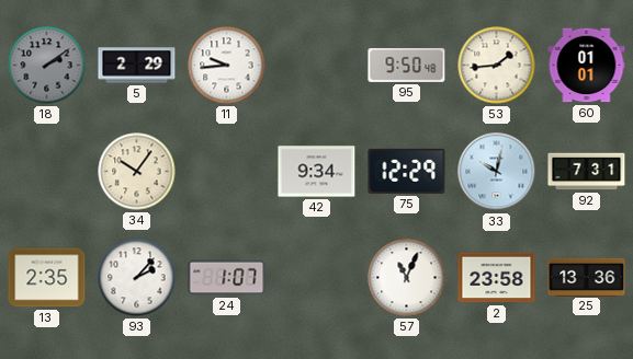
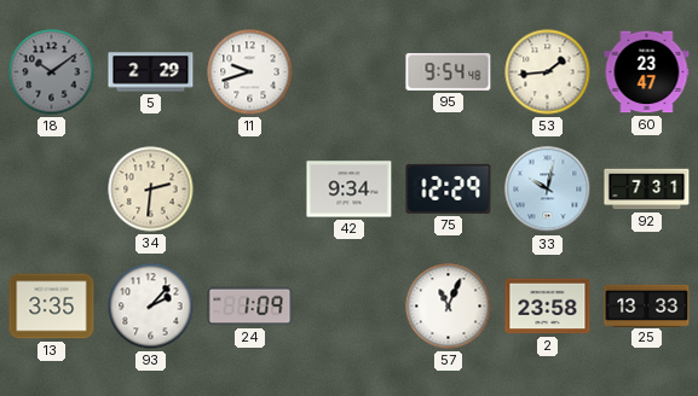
18: 2:09 -> 10:09
11: 9:44 -> 9:42
95: 9:50 -> 9:54
60: 01:01 -> 23:47
34: 10:06 -> 2:31
13: 2:35 -> 3:35
24: 1:07 -> 1:09
25: 13:36 -> 13:33
